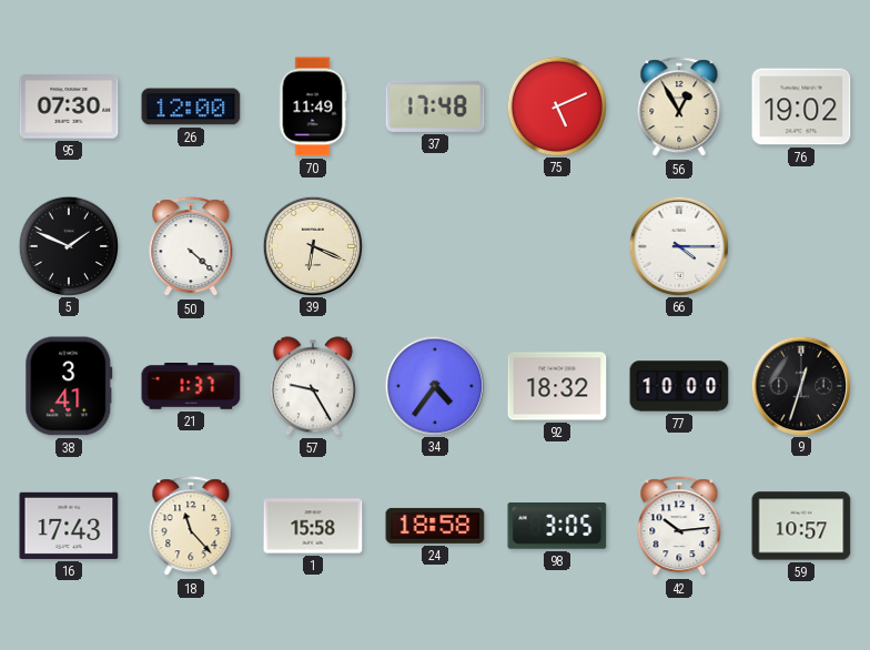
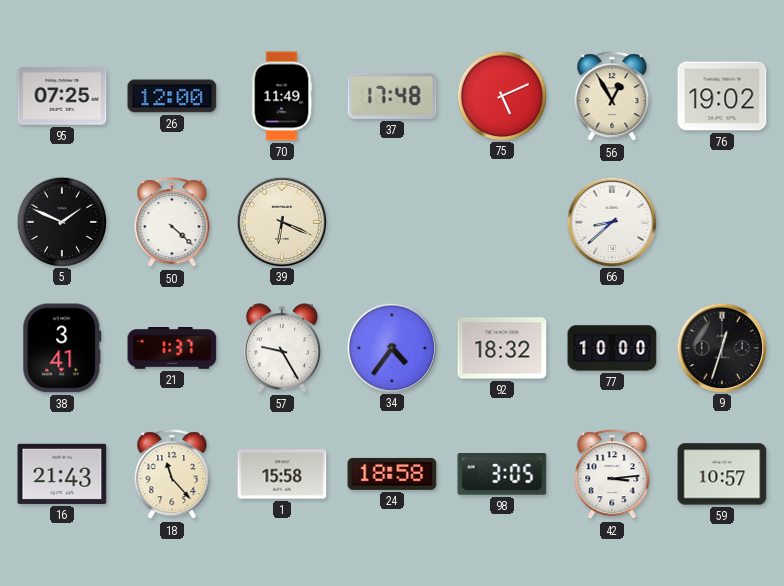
95: 07:30 -> 07:25
66: 4:15 -> 8:38
16: 17:43 -> 21:43
42: 10:14 -> 3:14
